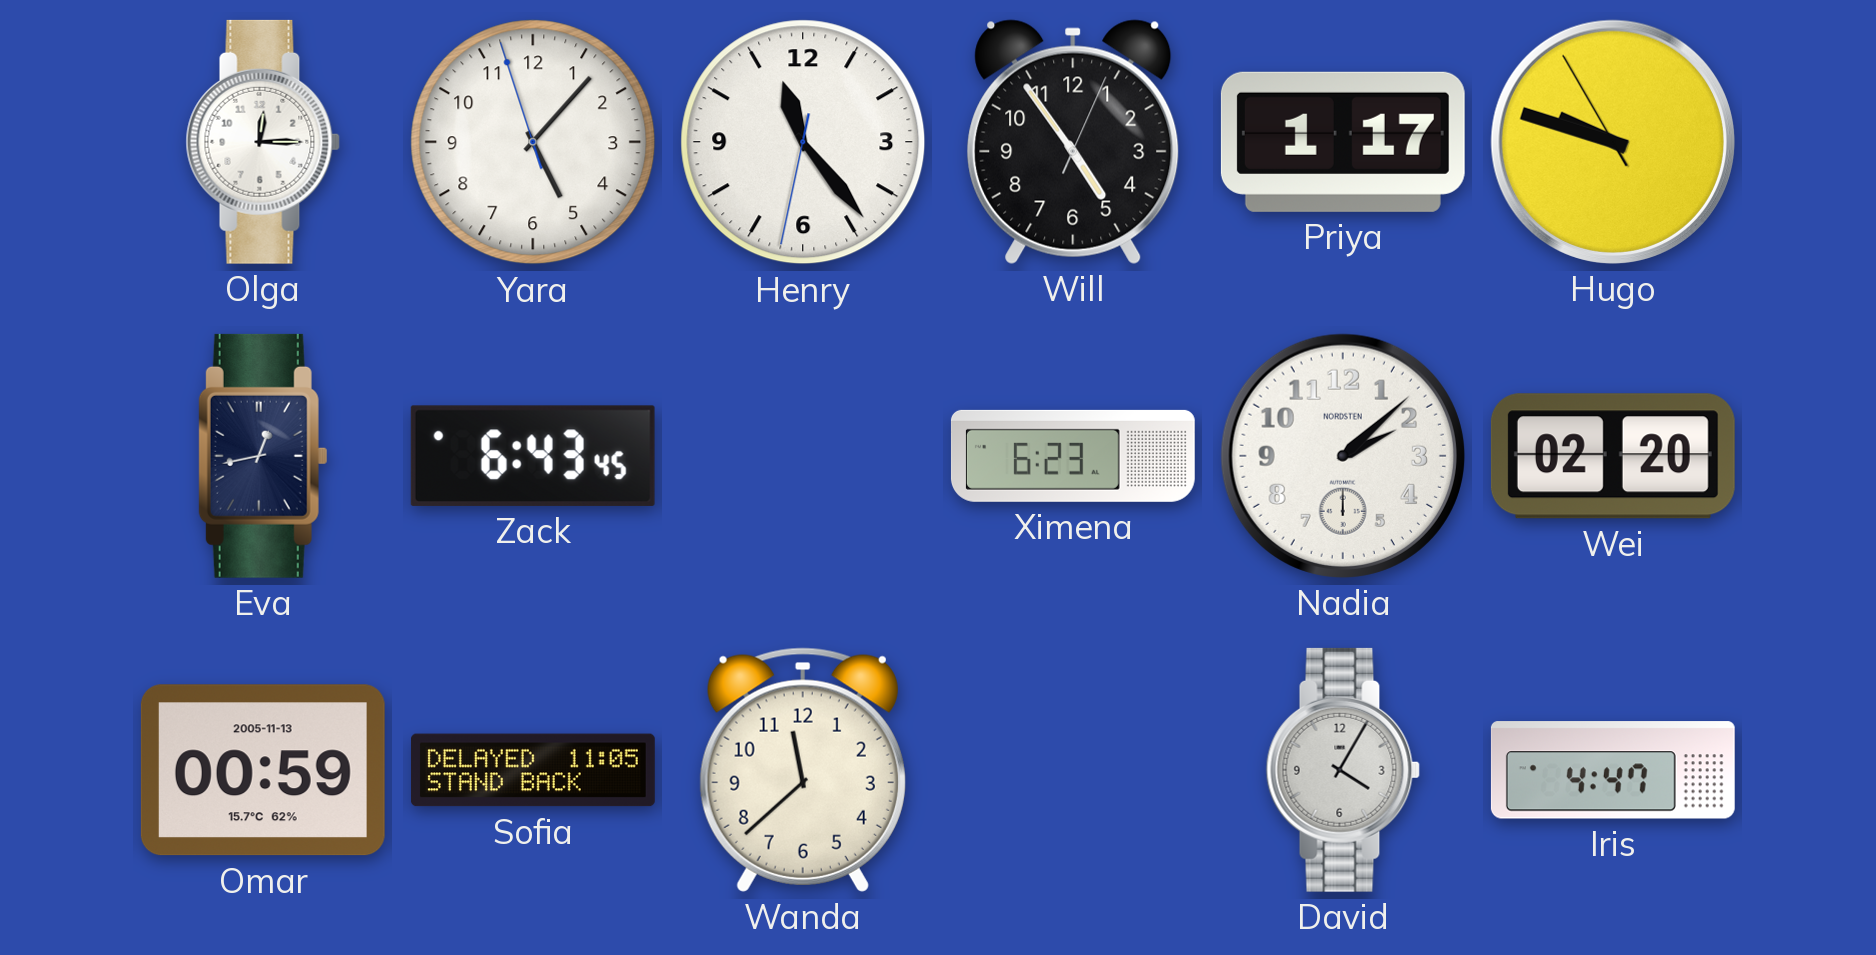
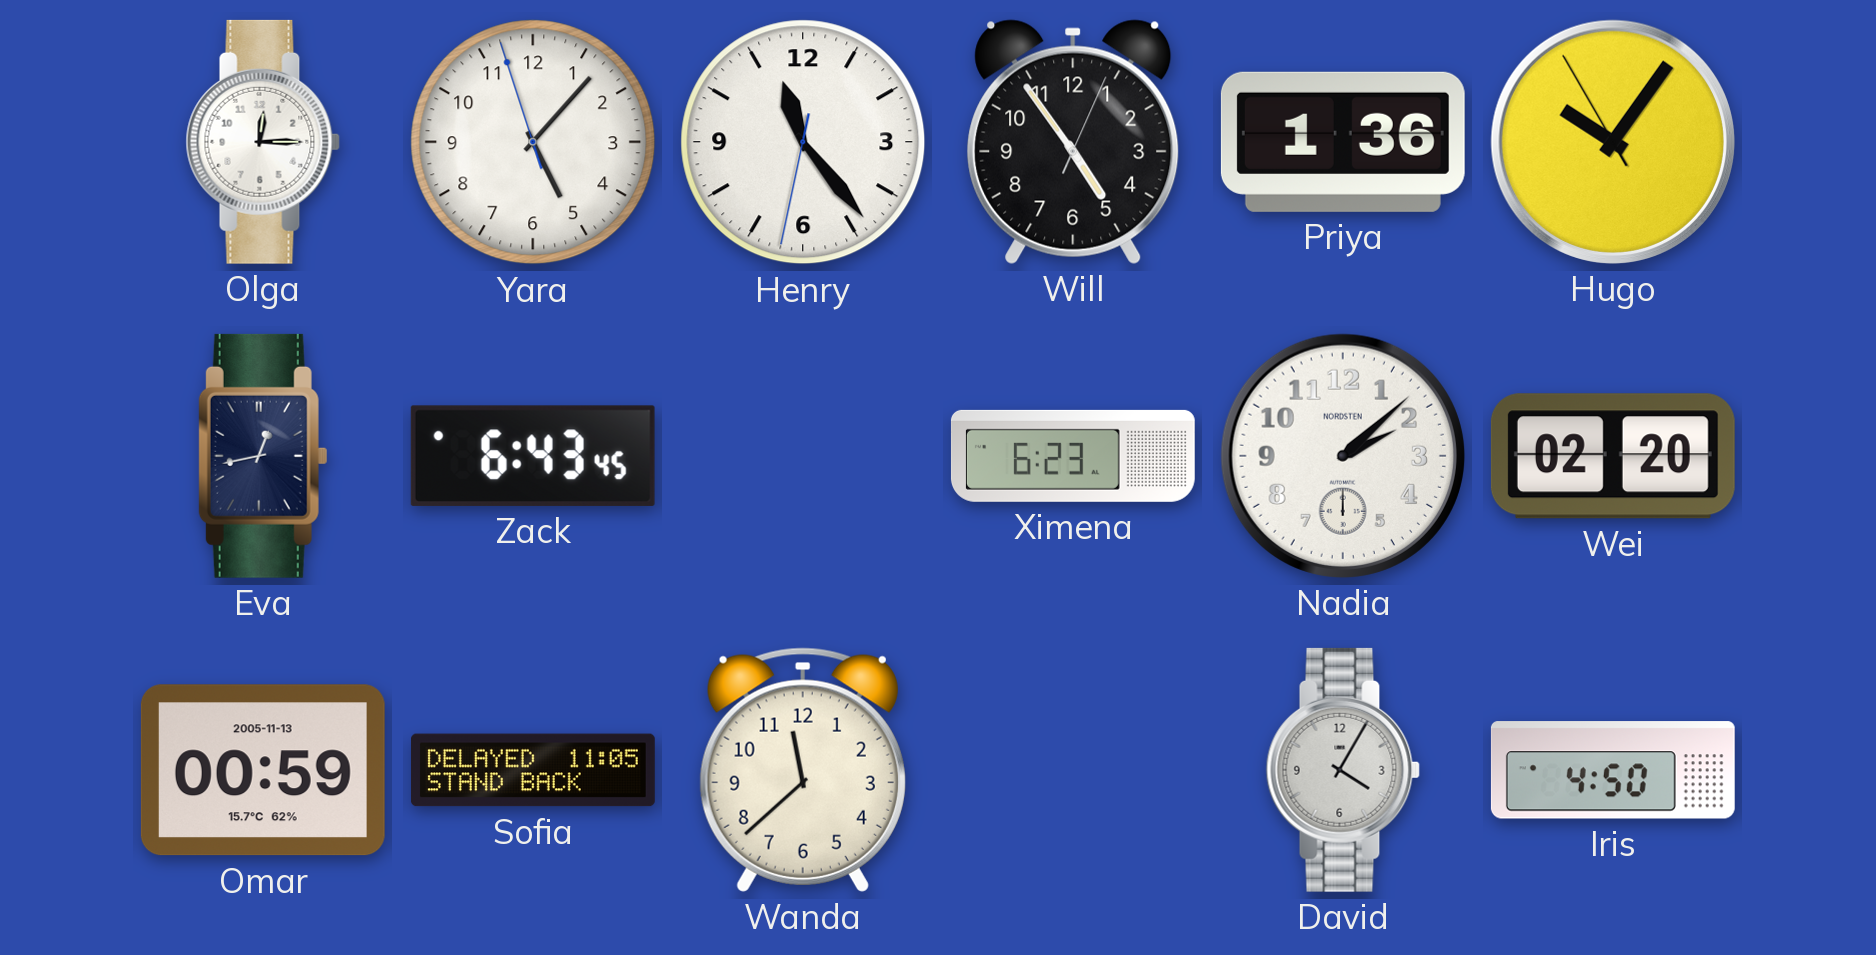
Priya: 1:17 -> 1:36
Hugo: 9:47 -> 10:05
Iris: 4:47 -> 4:50
